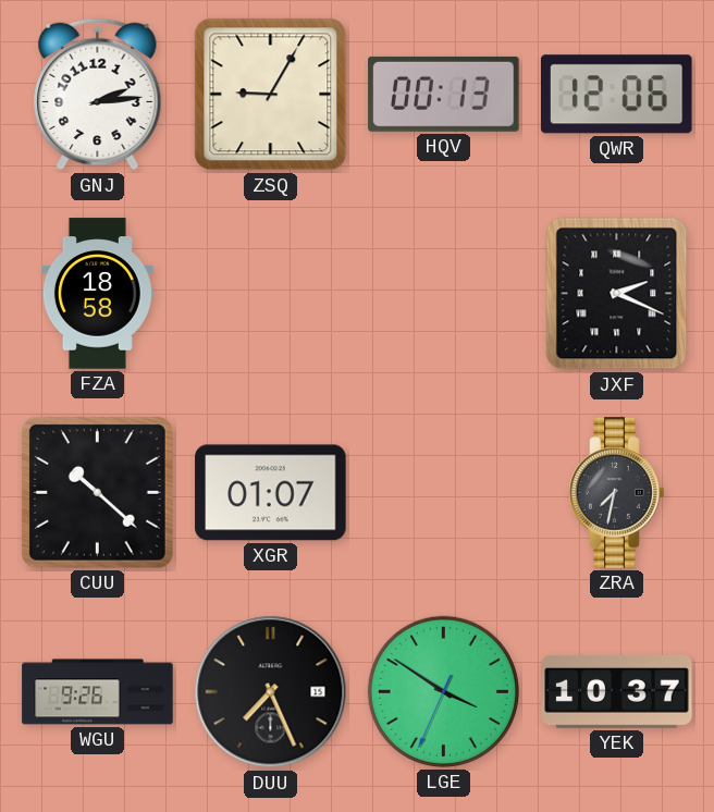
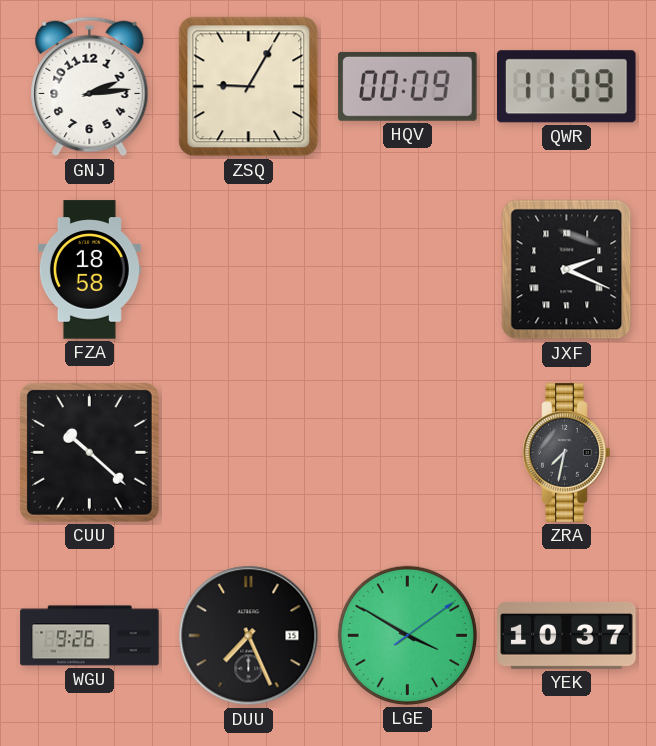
HQV: 00:13 -> 00:09
QWR: 12:06 -> 11:09
XGR: 01:07 -> none
LGE: 3:50:34 -> 3:50:09
